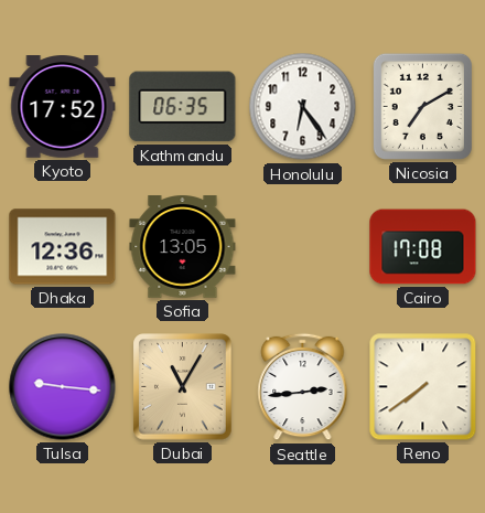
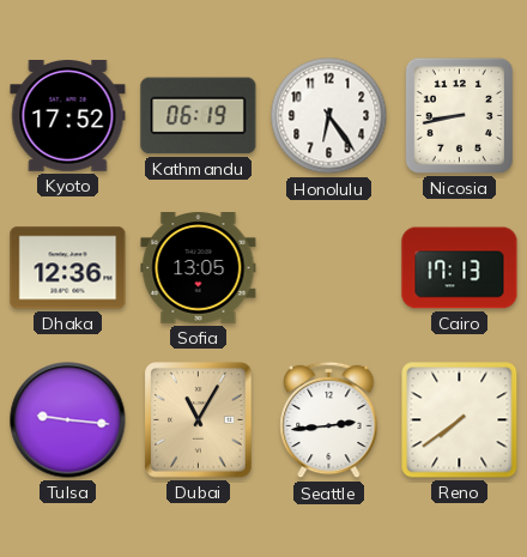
Kathmandu: 06:35 -> 06:19
Nicosia: 7:10 -> 8:43
Cairo: 17:08 -> 17:13
